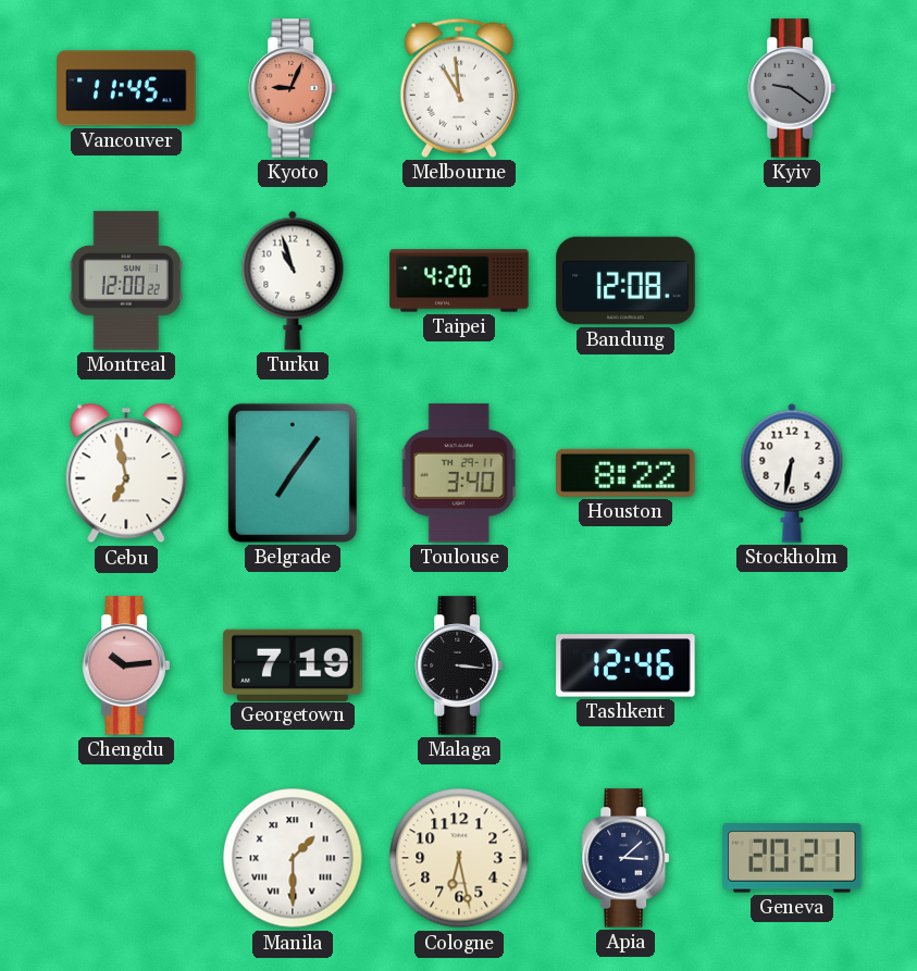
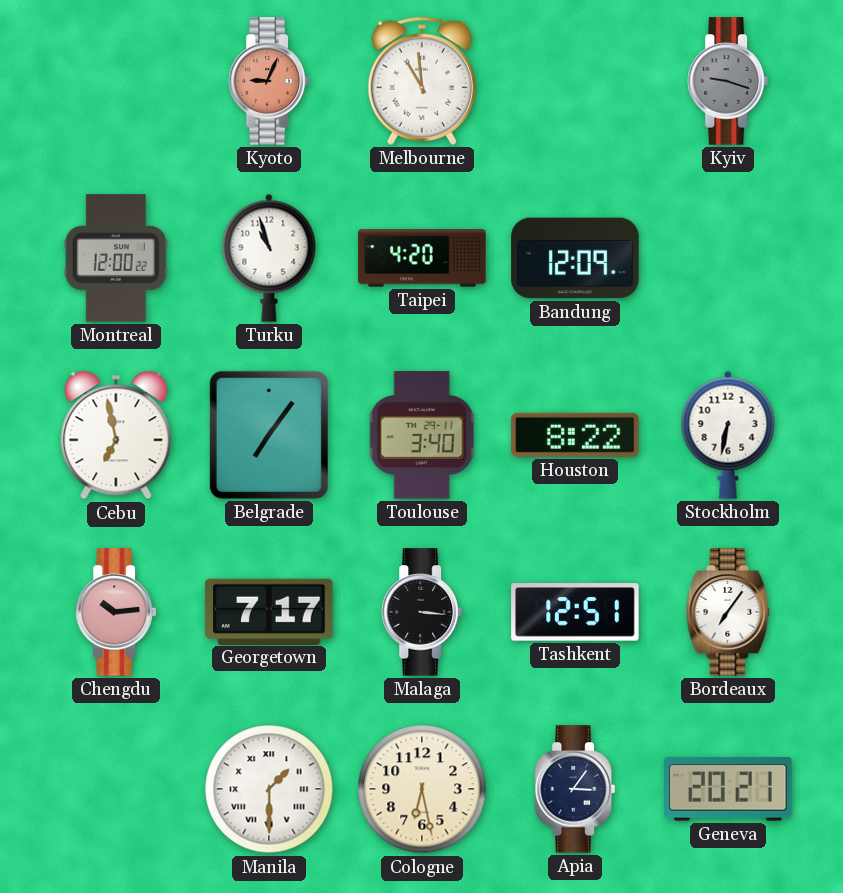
Vancouver: 11:45 -> none
Kyiv: 9:21 -> 9:18
Bandung: 12:08 -> 12:09
Georgetown: 7:19 -> 7:17
Tashkent: 12:46 -> 12:51
Bordeaux: none -> 7:06
Apia: 3:08 -> 3:06
